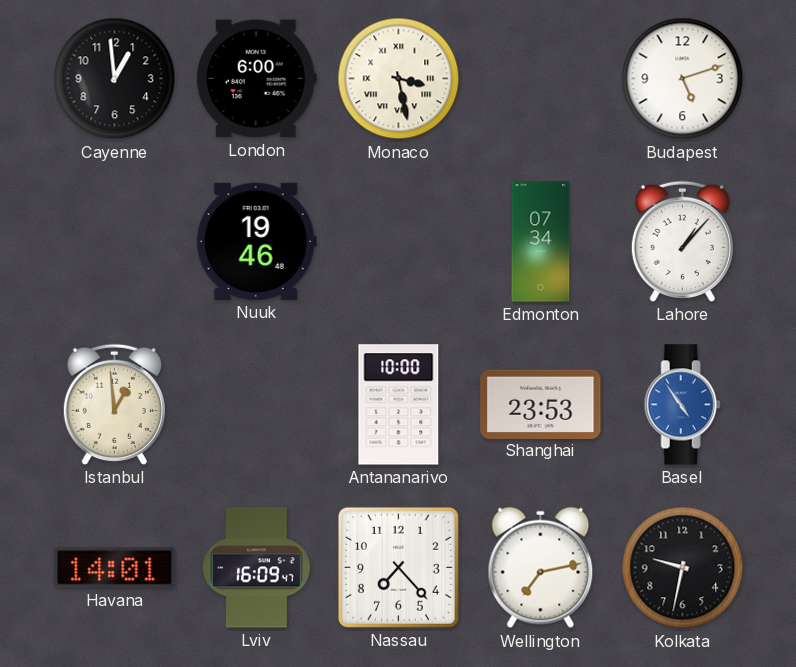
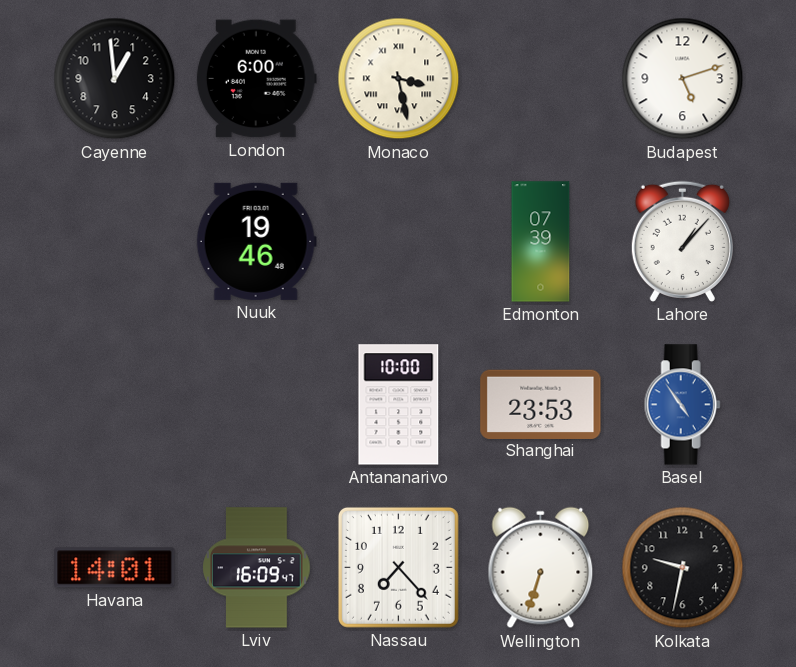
Edmonton: 07:34 -> 07:39
Istanbul: 12:59 -> none
Wellington: 7:13 -> 6:33
